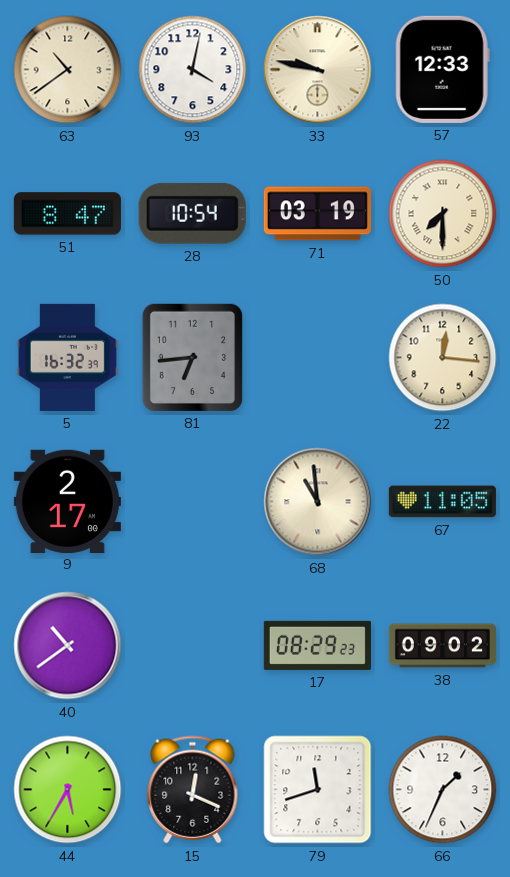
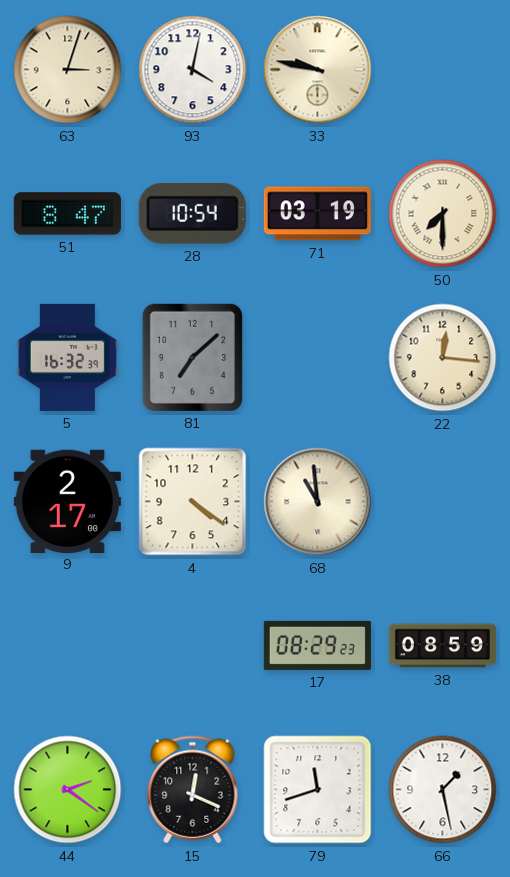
63: 10:39 -> 3:03
57: 12:33 -> none
81: 6:44 -> 7:08
4: none -> 4:21
67: 11:05 -> none
40: 10:39 -> none
38: 09:02 -> 08:59
44: 5:35 -> 2:21
66: 1:34 -> 1:28
